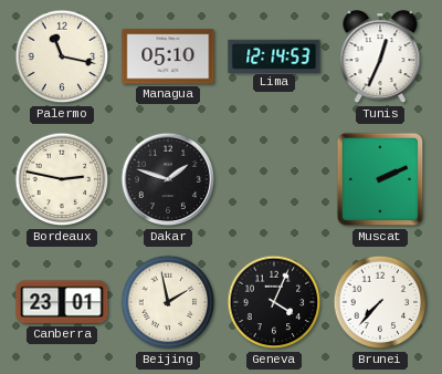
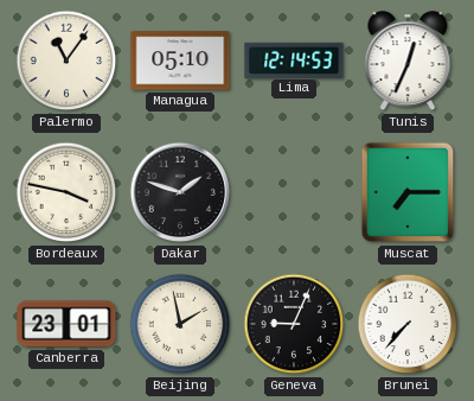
Palermo: 11:17 -> 11:06
Bordeaux: 2:47 -> 3:47
Muscat: 2:11 -> 7:15
Geneva: 4:04 -> 9:04
